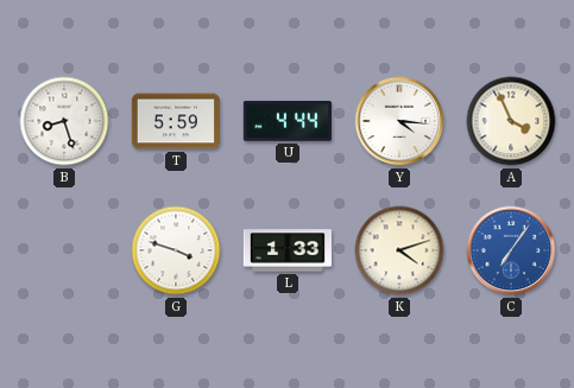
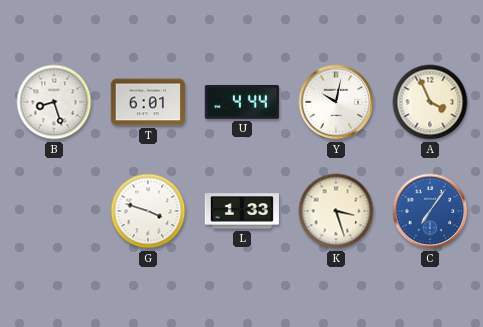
T: 5:59 -> 6:01
Y: 4:16 -> 10:02
K: 4:12 -> 3:27
